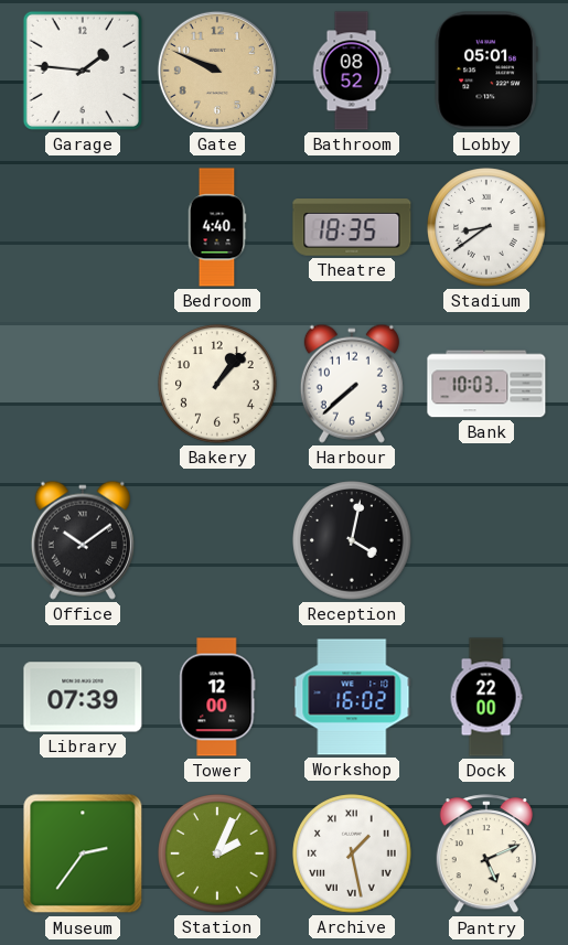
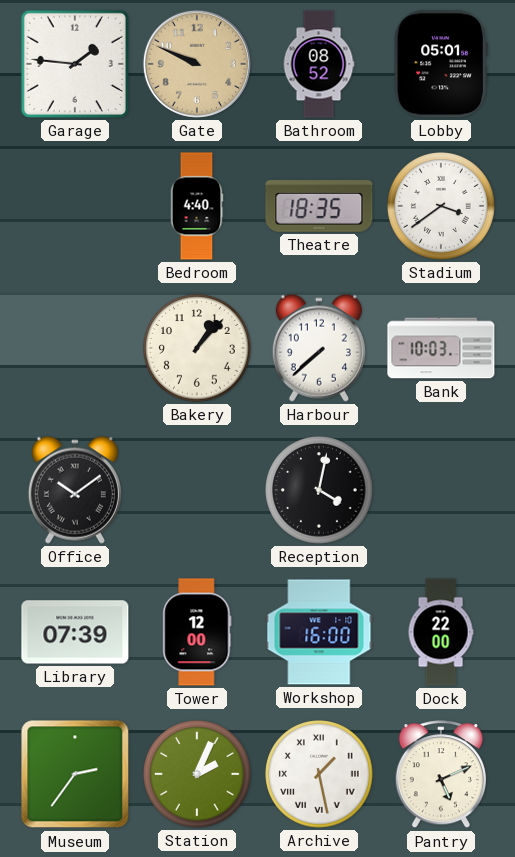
Stadium: 8:39 -> 3:39
Workshop: 16:02 -> 16:00
